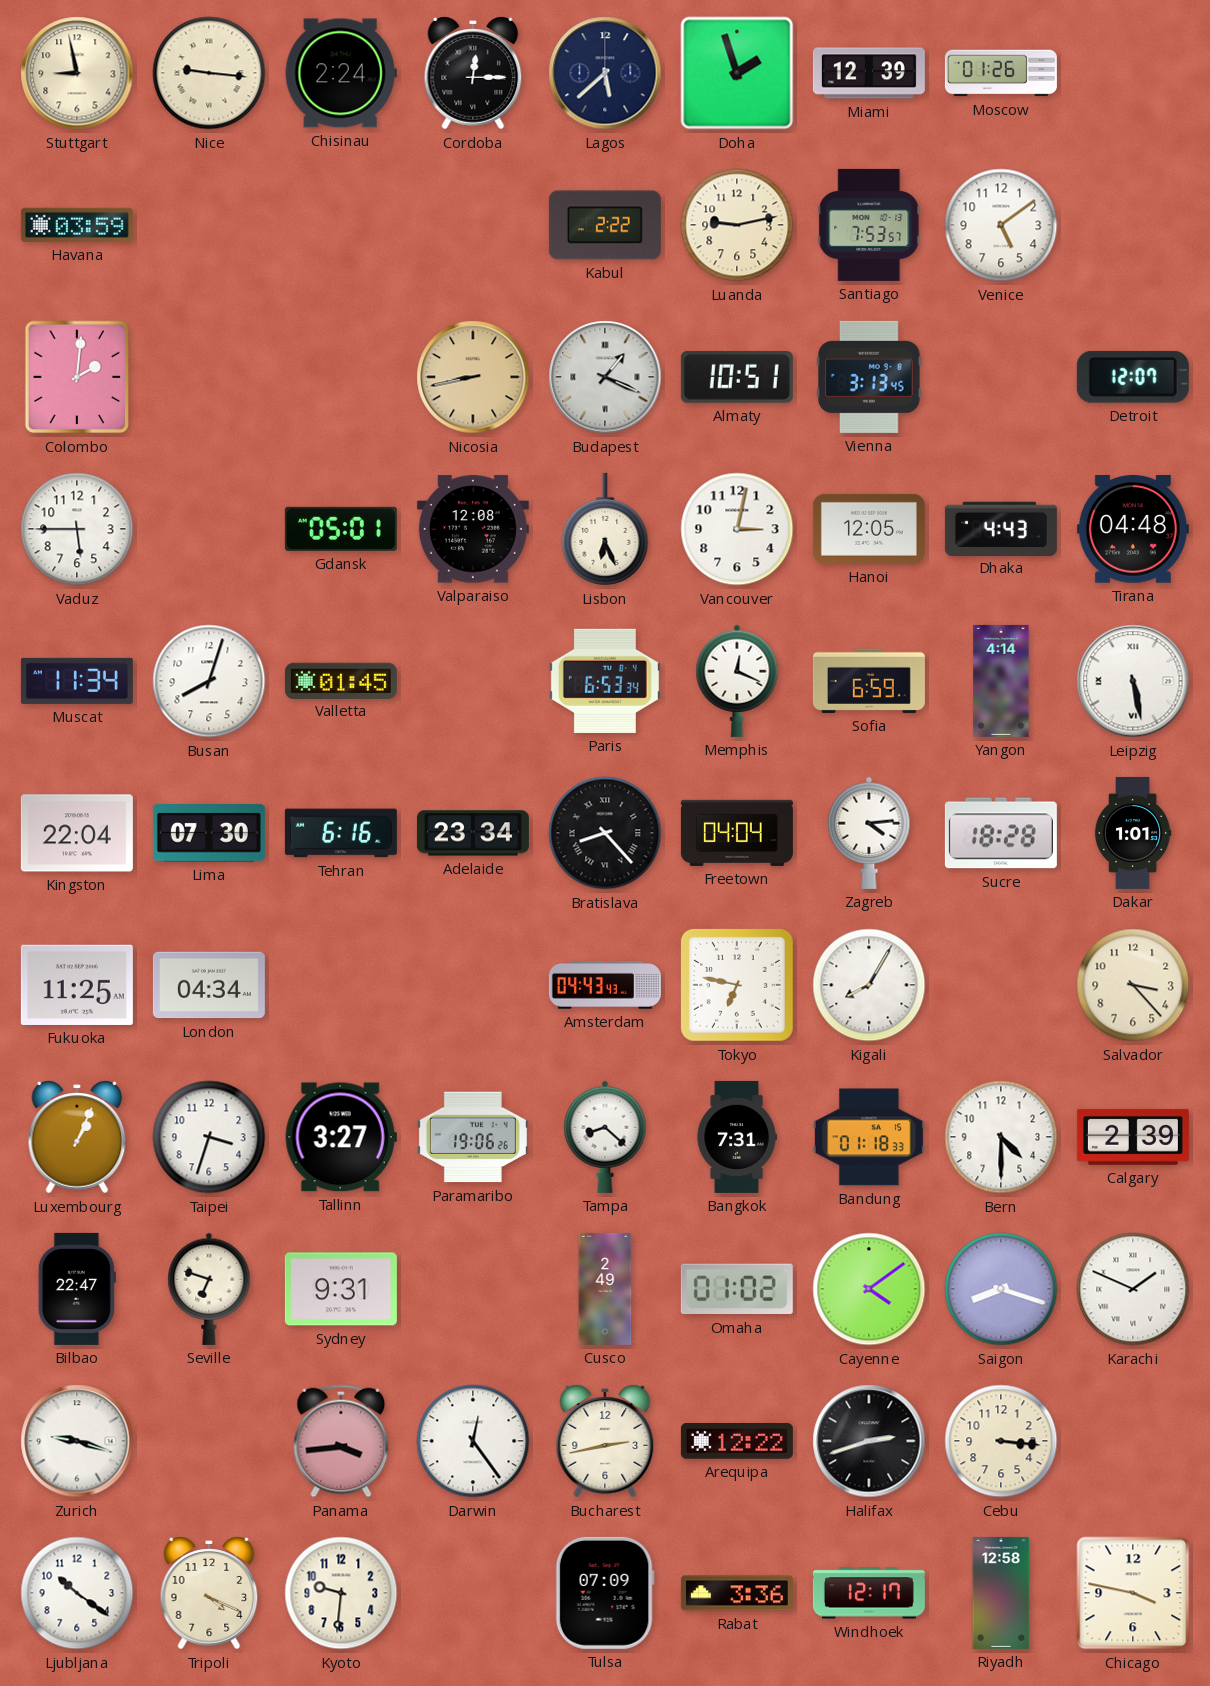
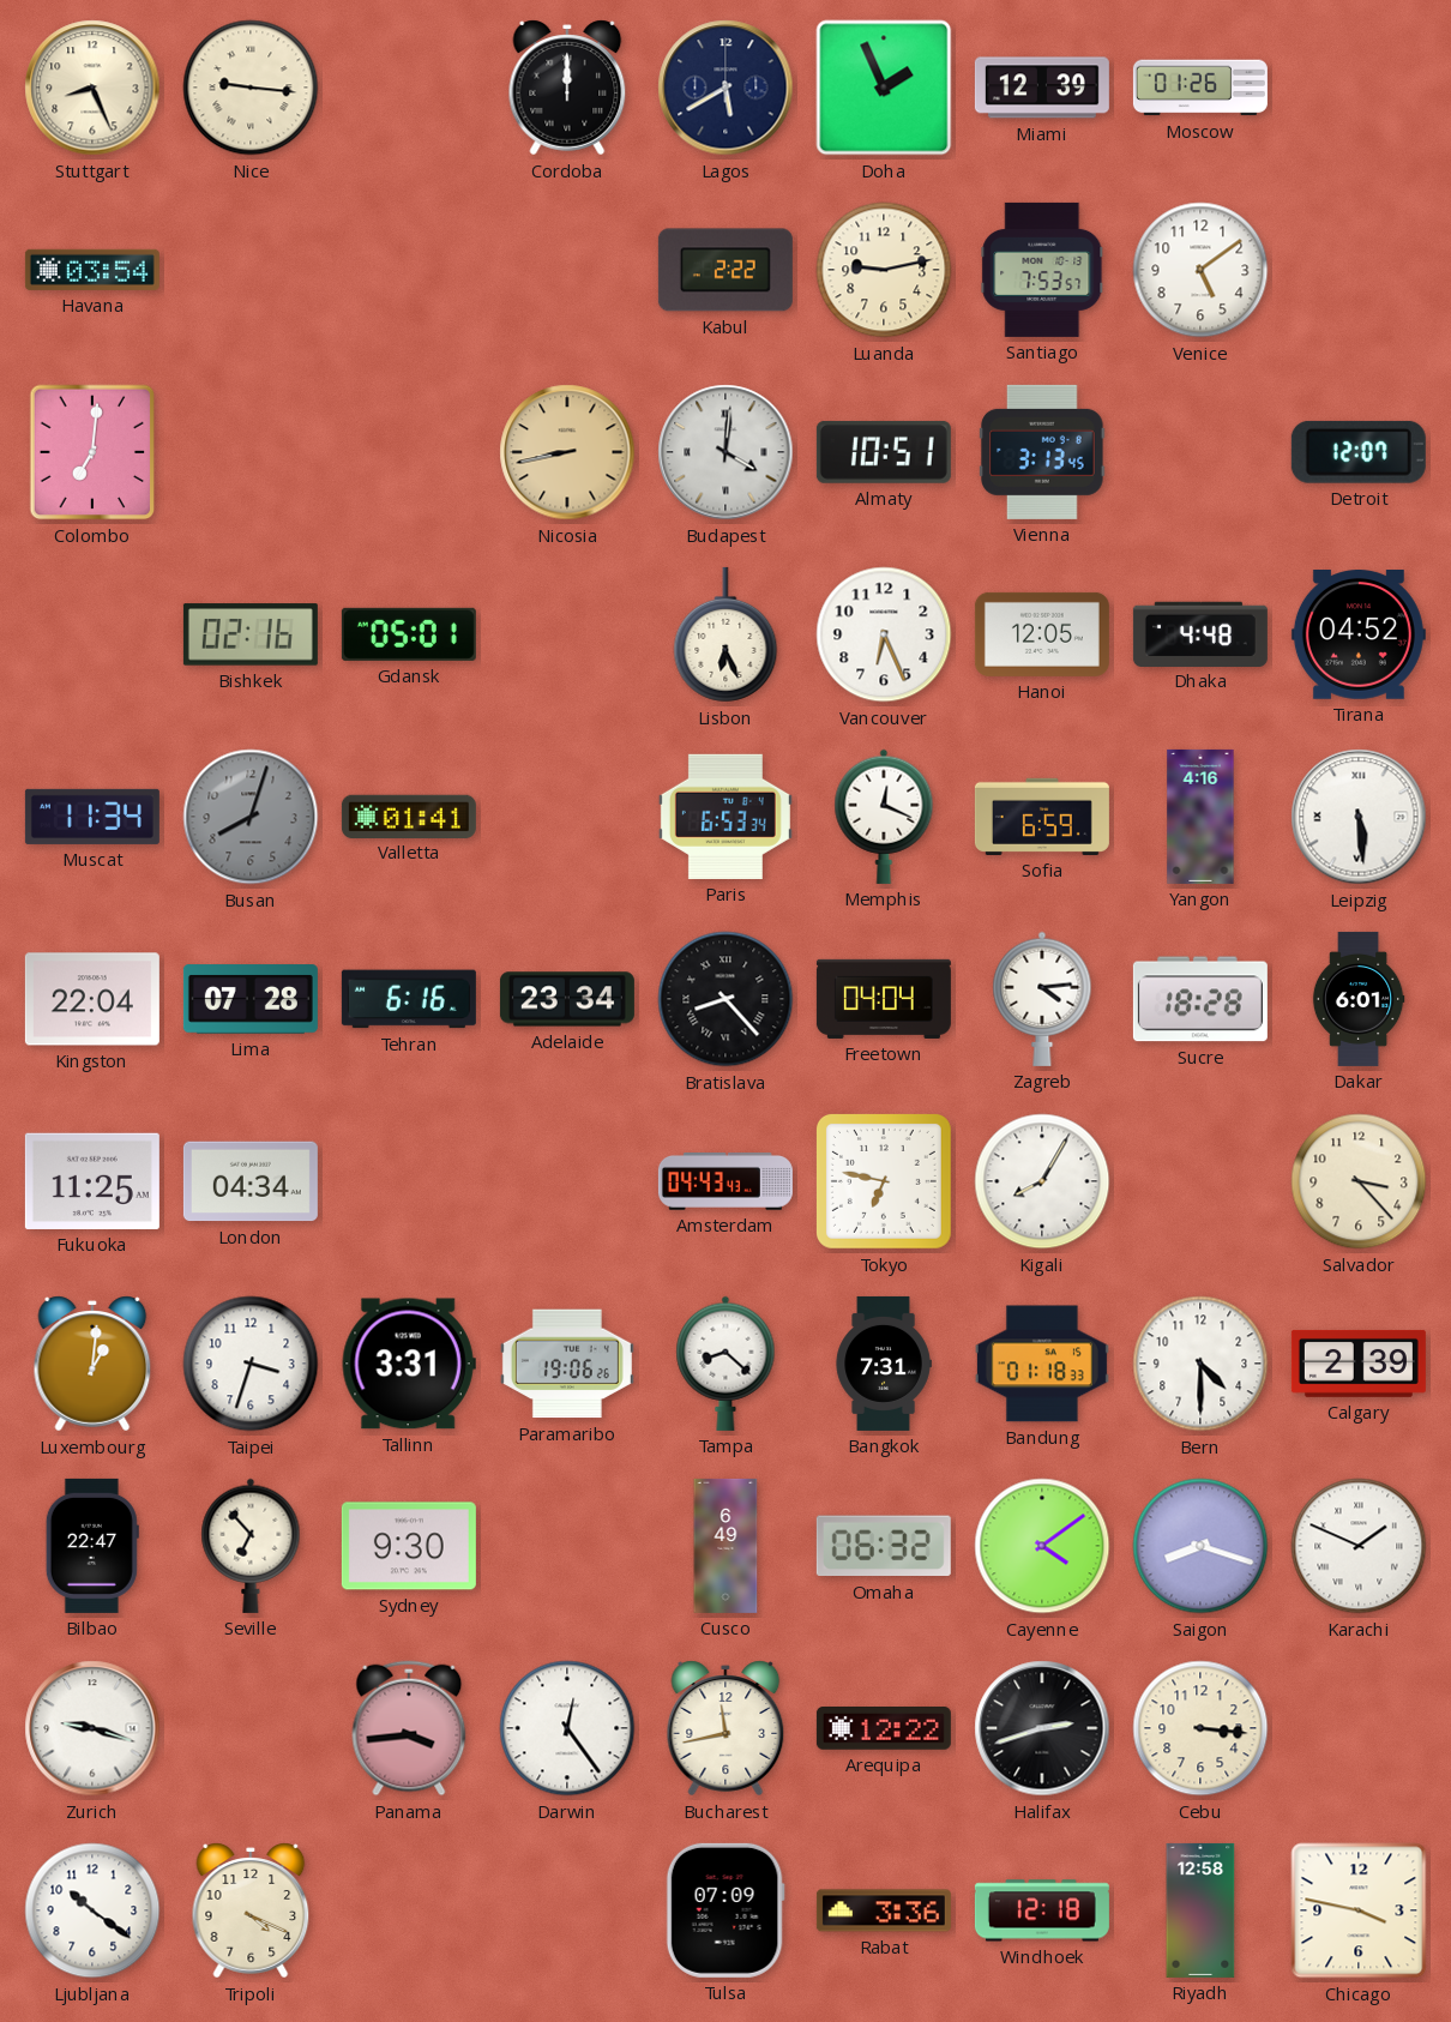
Stuttgart: 8:58 -> 8:26
Chisinau: 2:24 -> none
Cordoba: 12:15 -> 12:00
Lagos: 5:38 -> 5:40
Doha: 1:57 -> 1:56
Havana: 03:59 -> 03:54
Colombo: 2:01 -> 7:01
Budapest: 1:19 -> 4:01
Vaduz: 5:45 -> none
Bishkek: none -> 02:16
Valparaiso: 12:08 -> none
Vancouver: 3:02 -> 6:26
Dhaka: 4:43 -> 4:48
Tirana: 04:48 -> 04:52
Busan dial: white -> grey
Valletta: 01:45 -> 01:41
Yangon: 4:14 -> 4:16
Leipzig: 5:28 -> 5:29
Lima: 07:30 -> 07:28
Dakar: 1:01 -> 6:01
Luxembourg: 1:04 -> 1:01
Tallinn: 3:27 -> 3:31
Seville: 6:48 -> 6:53
Sydney: 9:31 -> 9:30
Cusco: 2:49 -> 6:49
Omaha: 01:02 -> 06:32
Bucharest: 2:43 -> 11:43
Kyoto: 9:31 -> none
Windhoek: 12:17 -> 12:18
